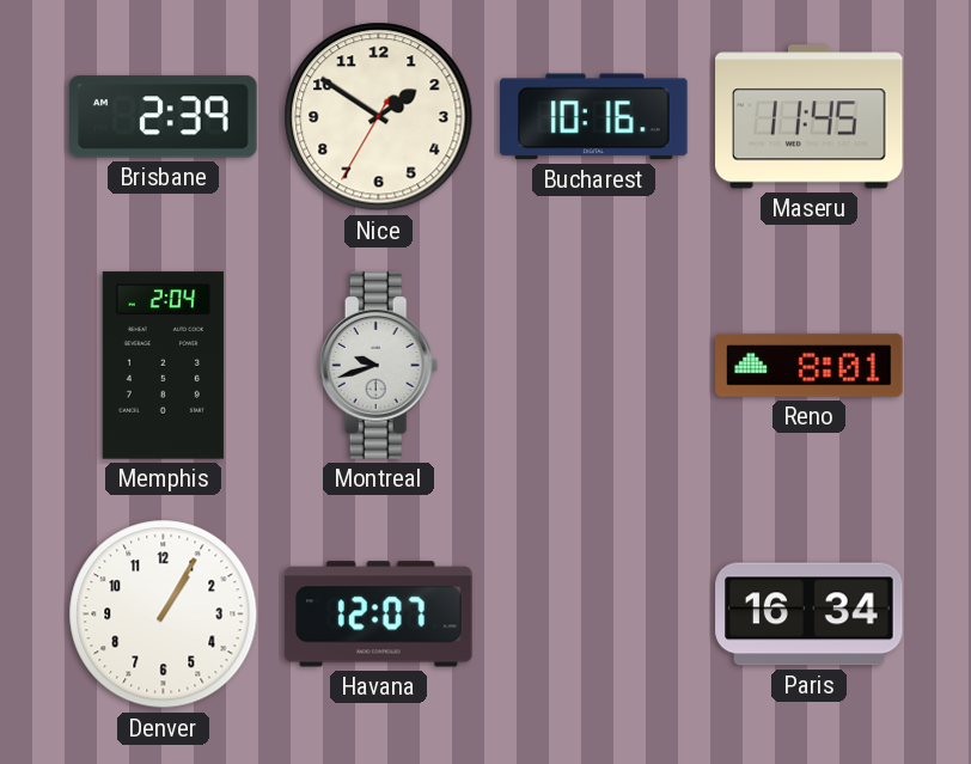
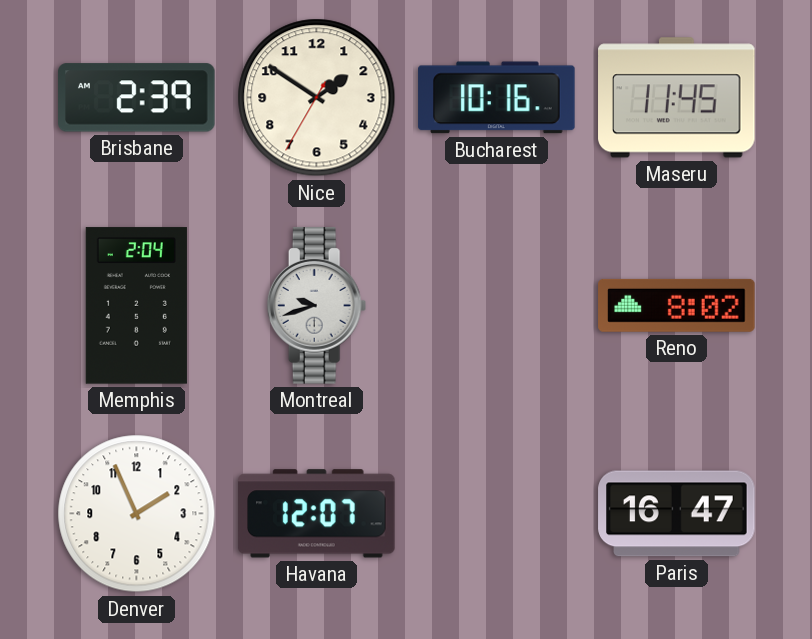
Reno: 8:01 -> 8:02
Denver: 1:05 -> 1:56
Paris: 16:34 -> 16:47
